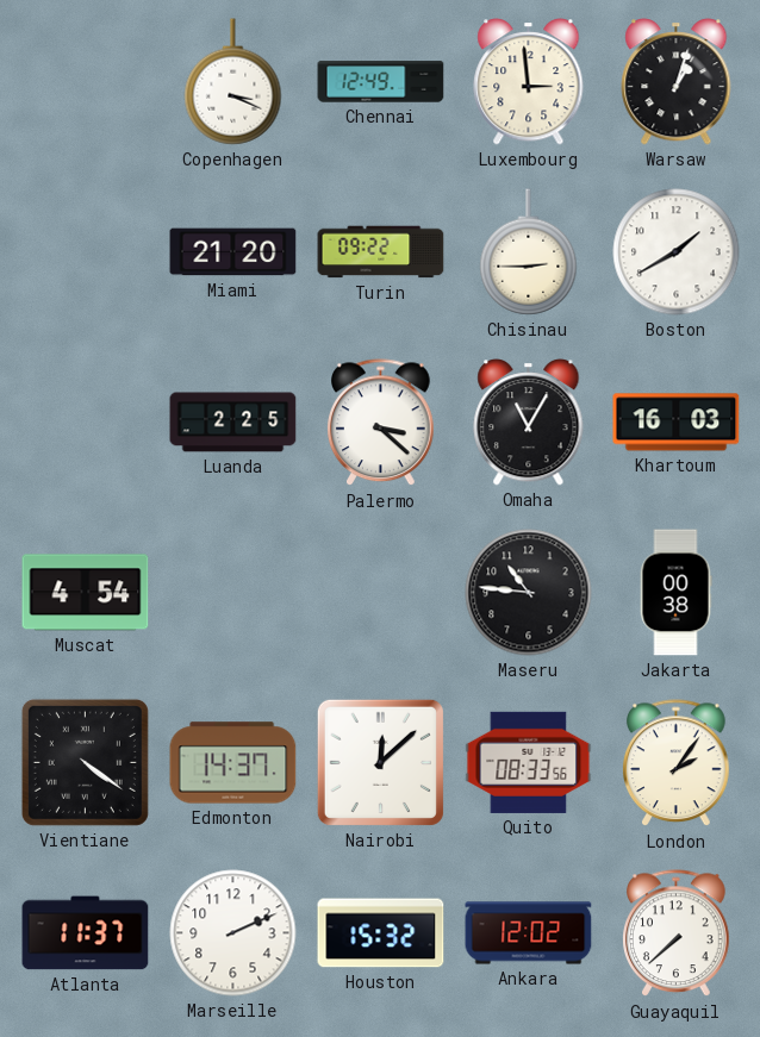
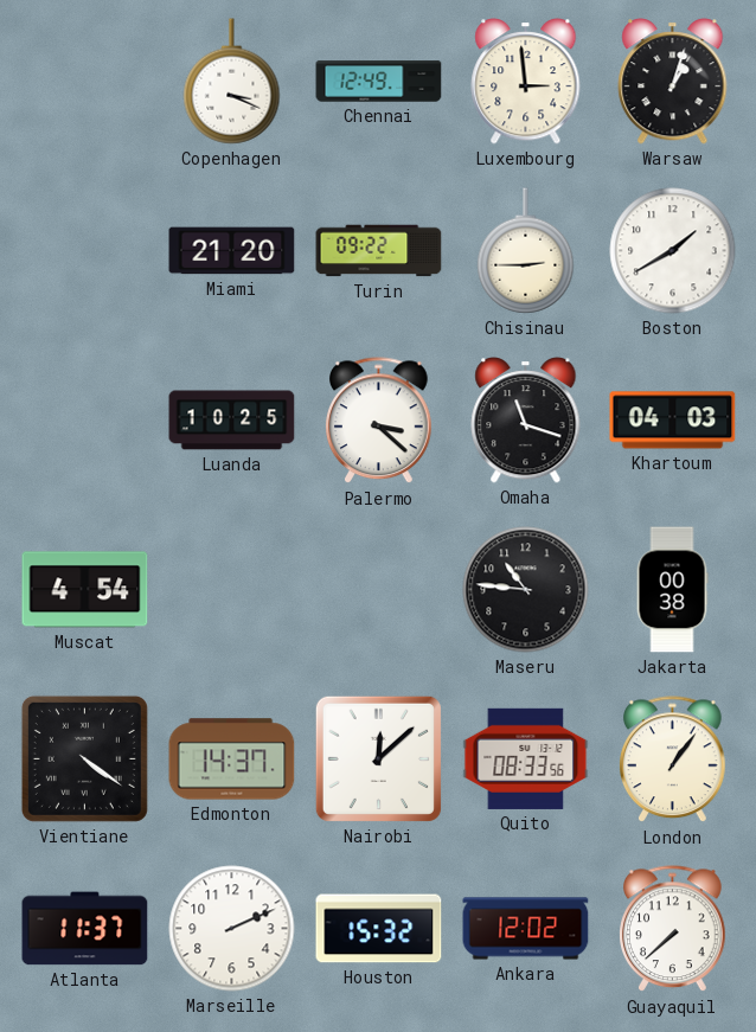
Luanda: 2:25 -> 10:25
Omaha: 11:05 -> 11:18
Khartoum: 16:03 -> 04:03
London: 2:06 -> 1:06
